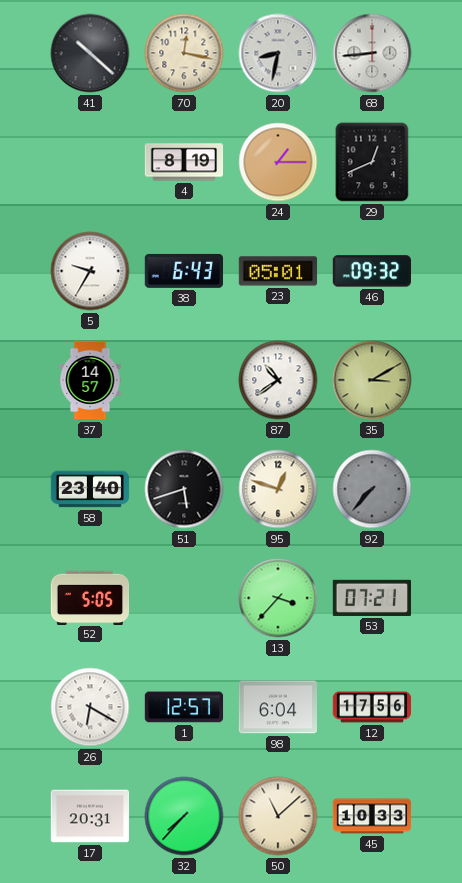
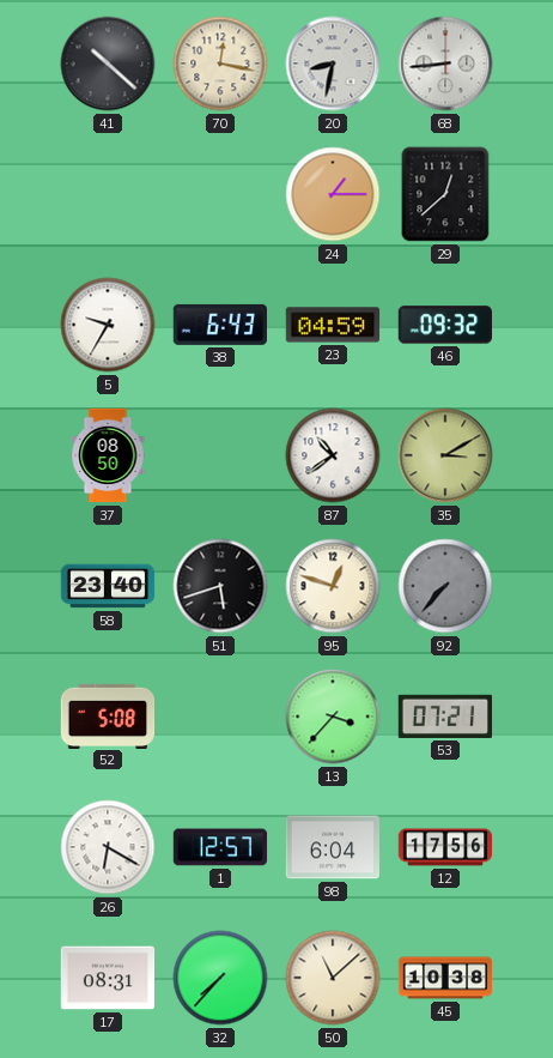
4: 8:19 -> none
29: 12:41 -> 12:38
23: 05:01 -> 04:59
37: 14:57 -> 08:50
52: 5:05 -> 5:08
17: 20:31 -> 08:31
45: 10:33 -> 10:38
